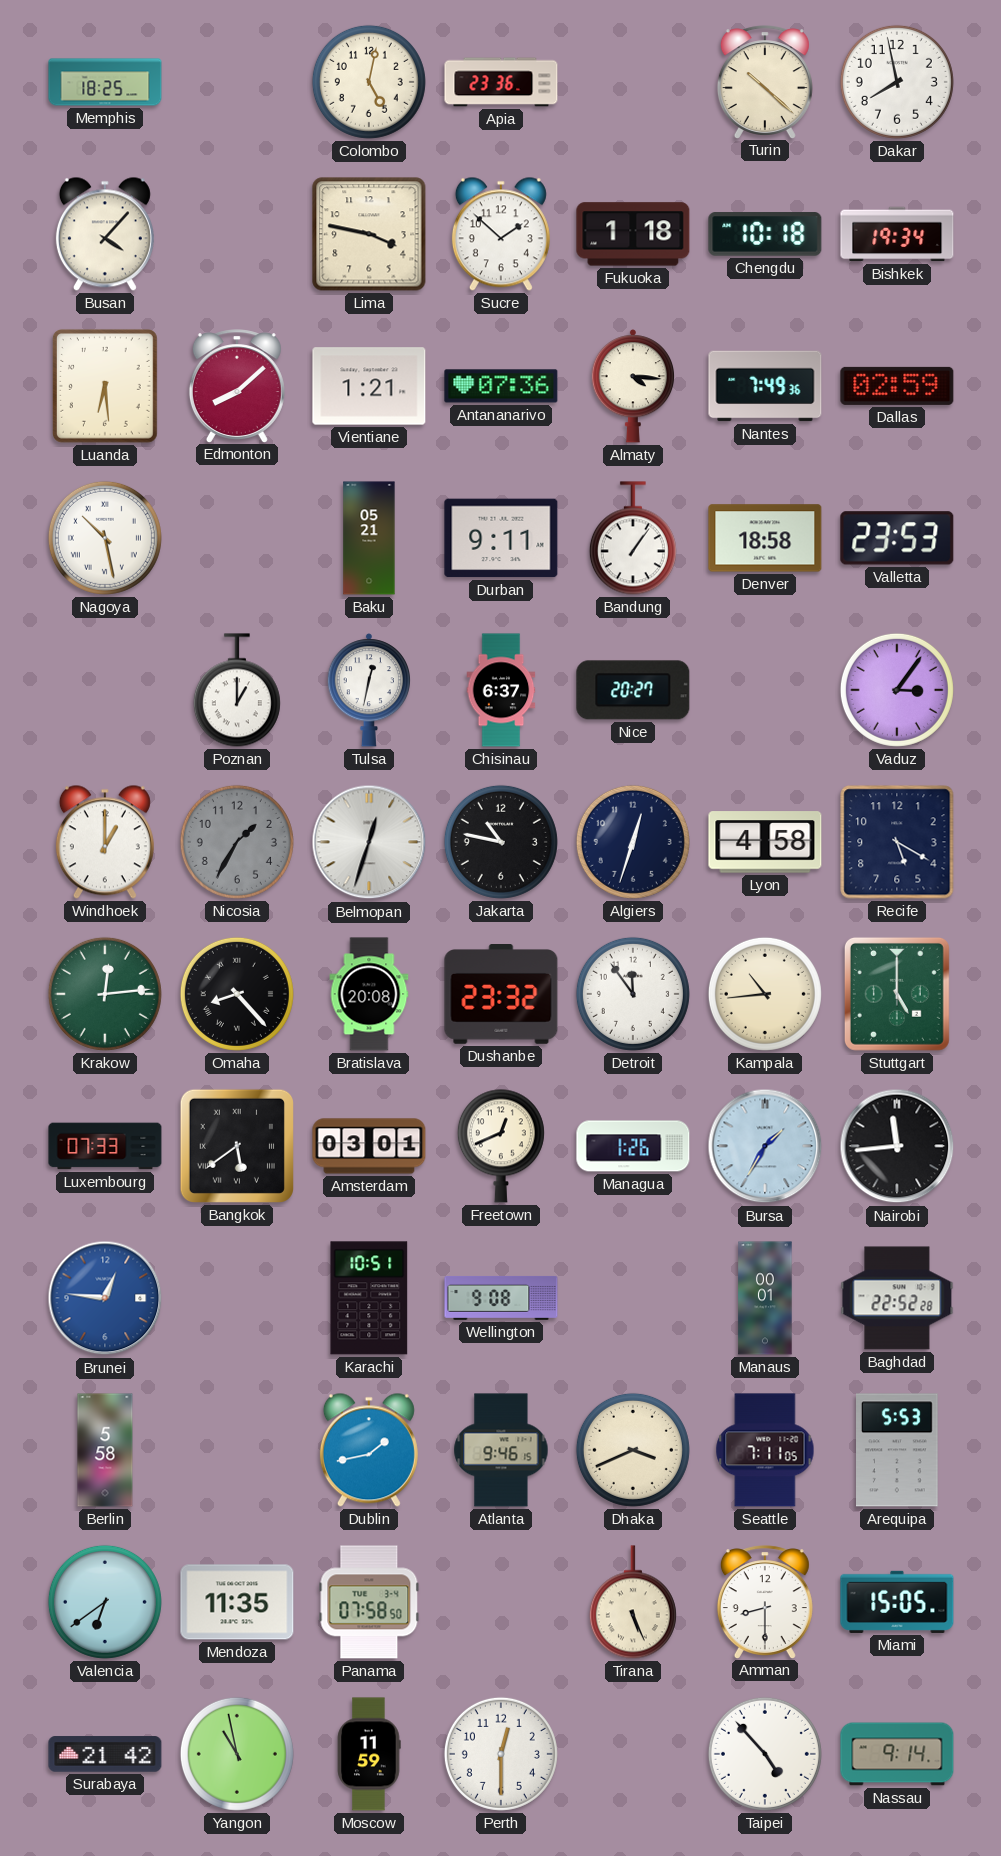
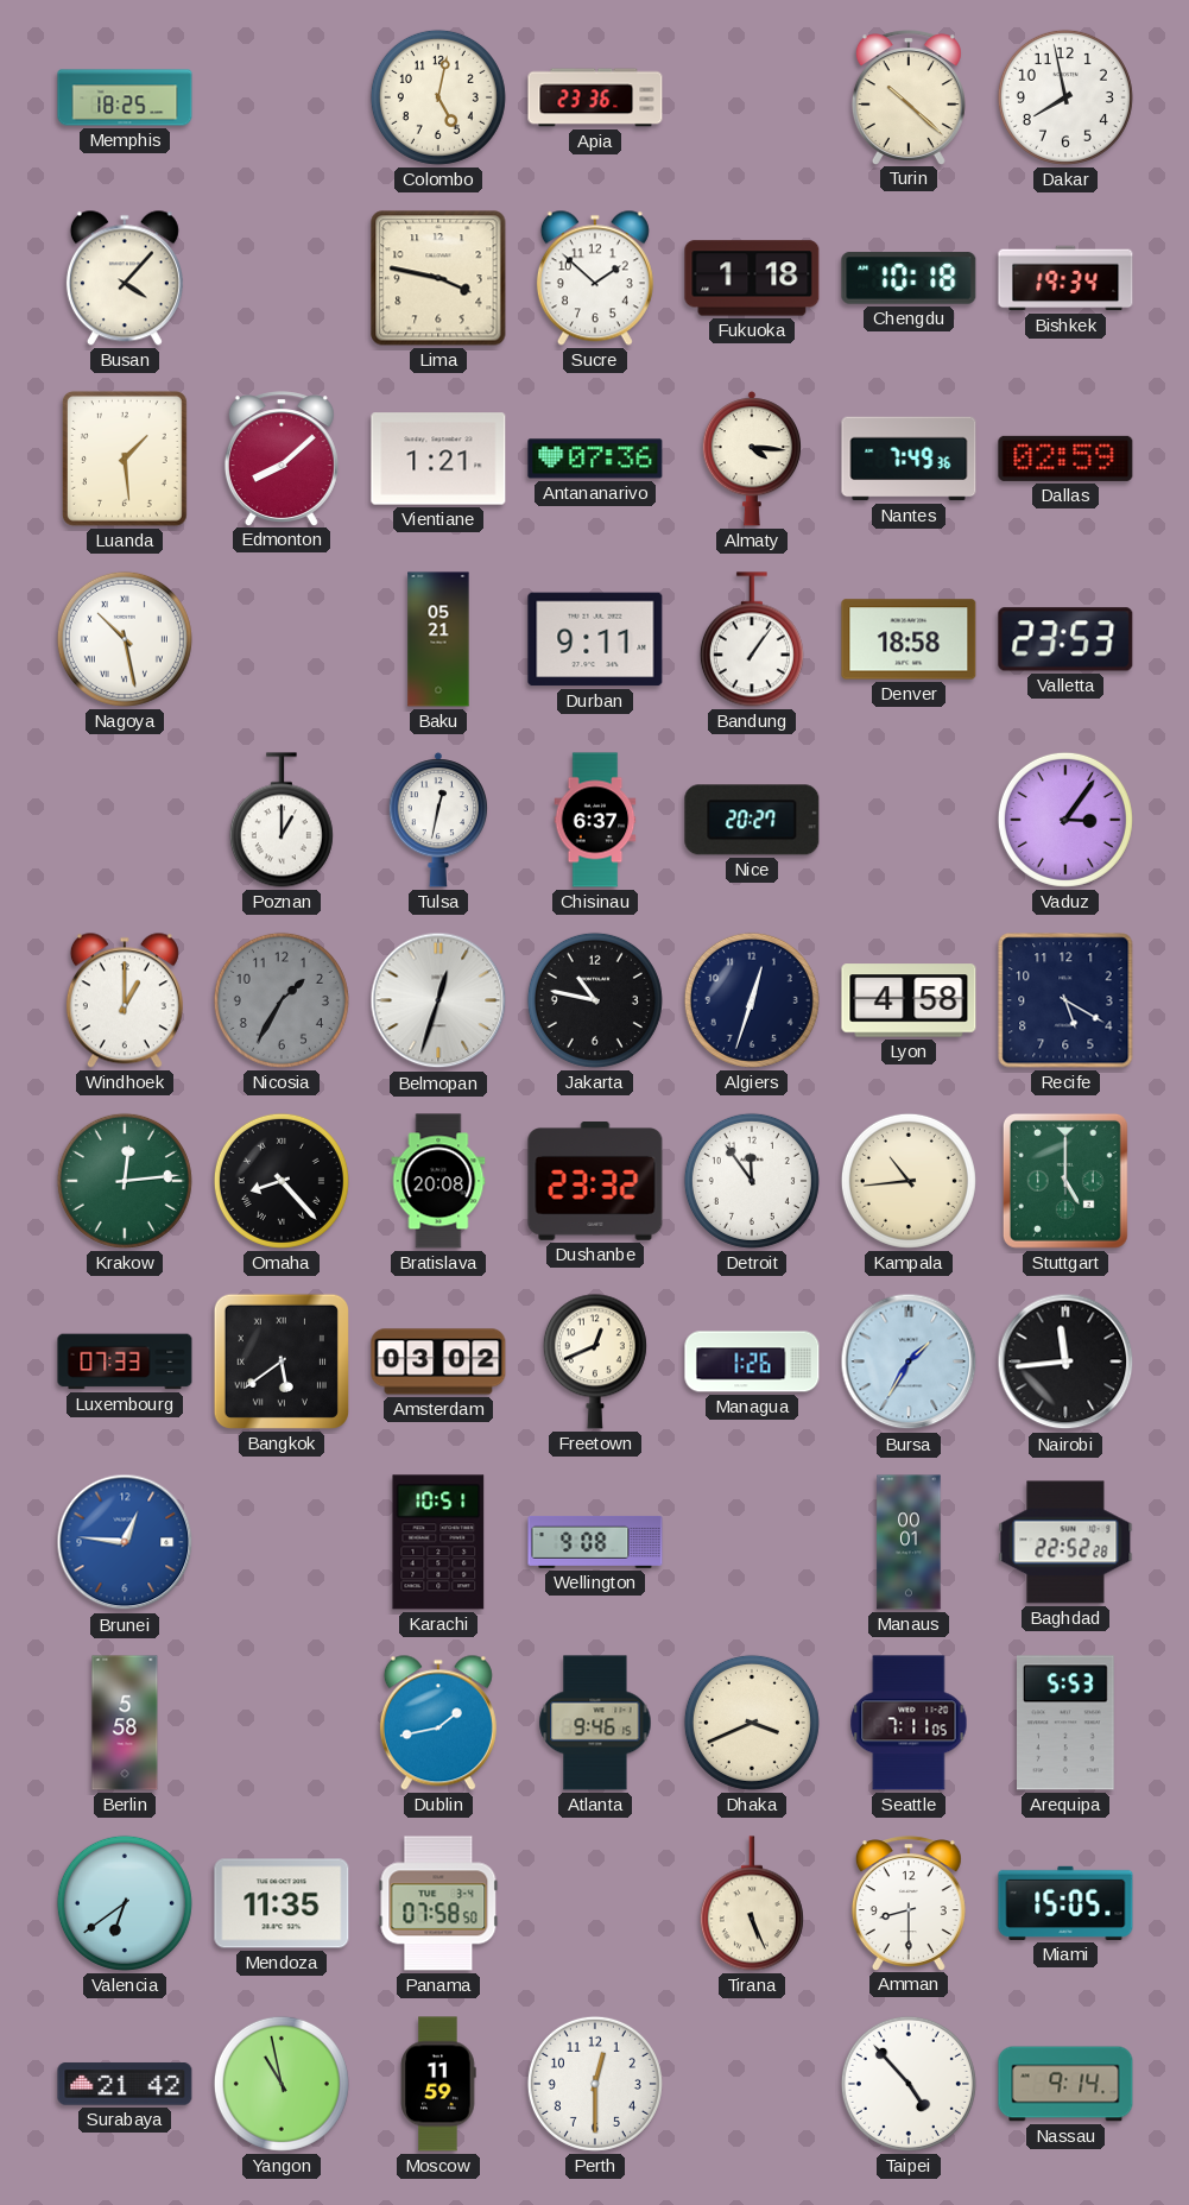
Luanda: 6:29 -> 1:29
Amsterdam: 03:01 -> 03:02
